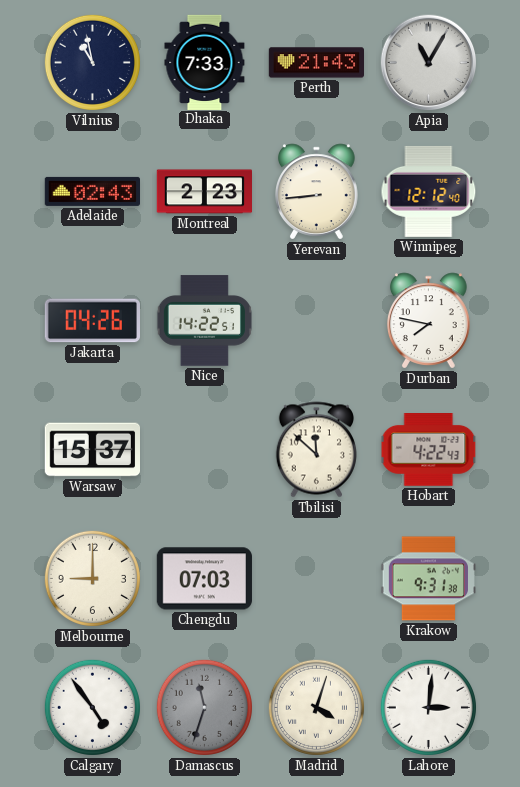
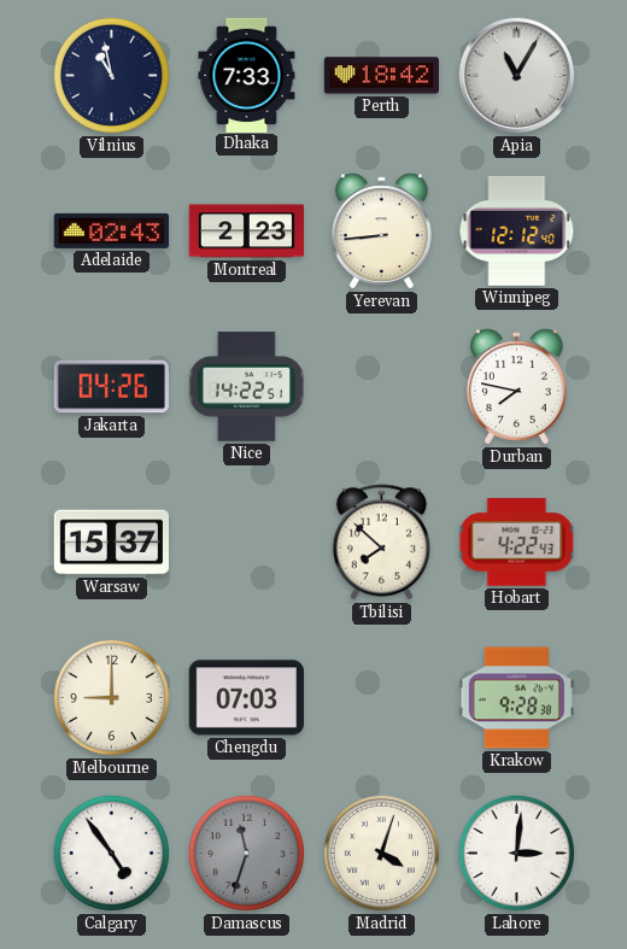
Perth: 21:43 -> 18:42
Tbilisi: 11:52 -> 7:52
Krakow: 9:31 -> 9:28
